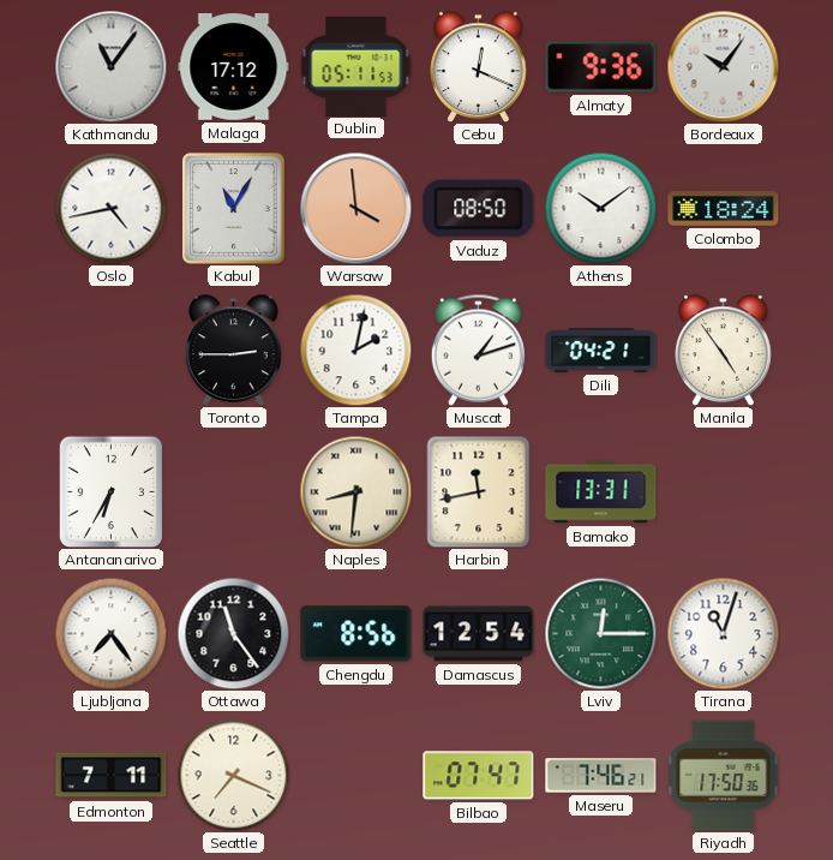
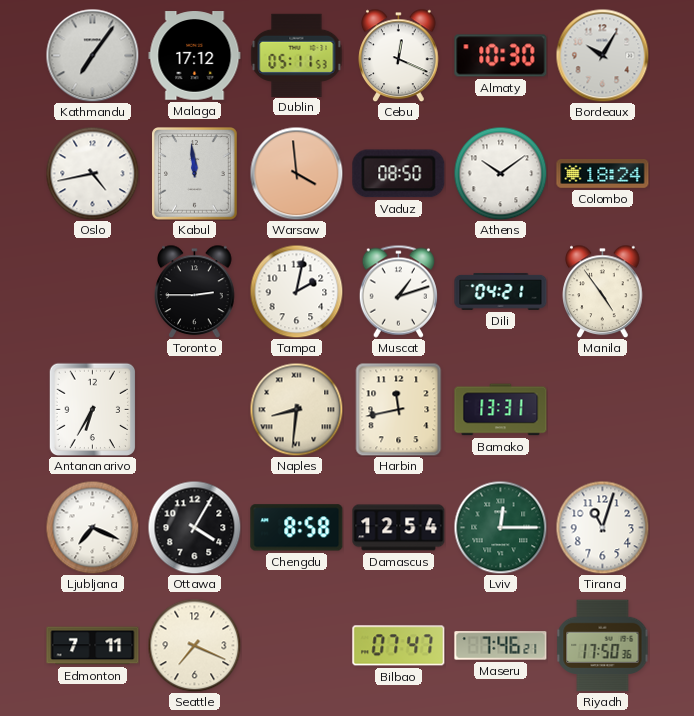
Kathmandu: 11:06 -> 7:06
Almaty: 9:36 -> 10:30
Bordeaux: 10:06 -> 10:05
Kabul: 11:05 -> 11:59
Ljubljana: 7:24 -> 7:19
Ottawa: 11:24 -> 4:05
Chengdu: 8:56 -> 8:58
